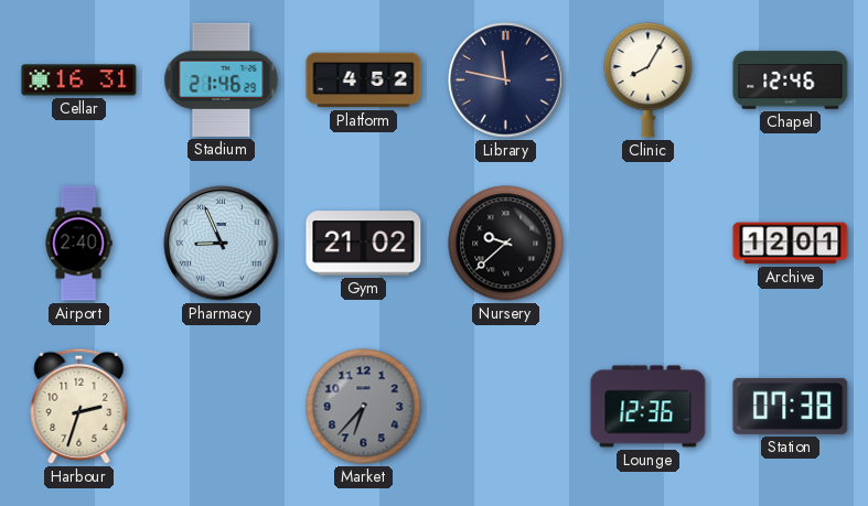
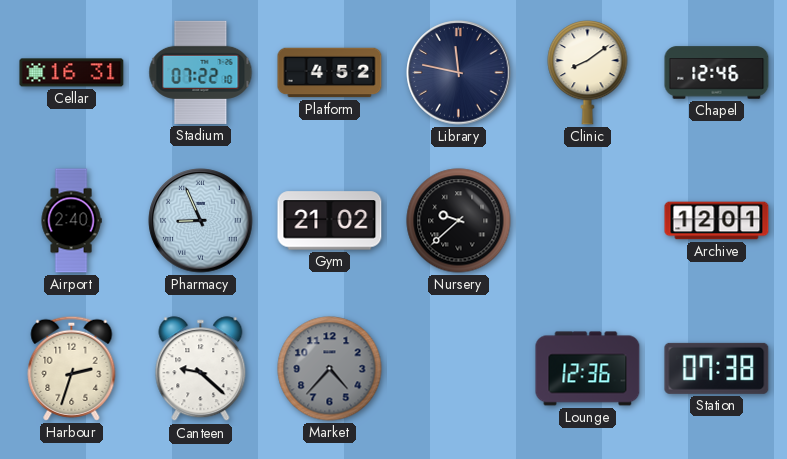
Stadium: 21:46 -> 07:22
Clinic: 8:05 -> 8:09
Canteen: none -> 9:22
Market: 6:37 -> 4:37
